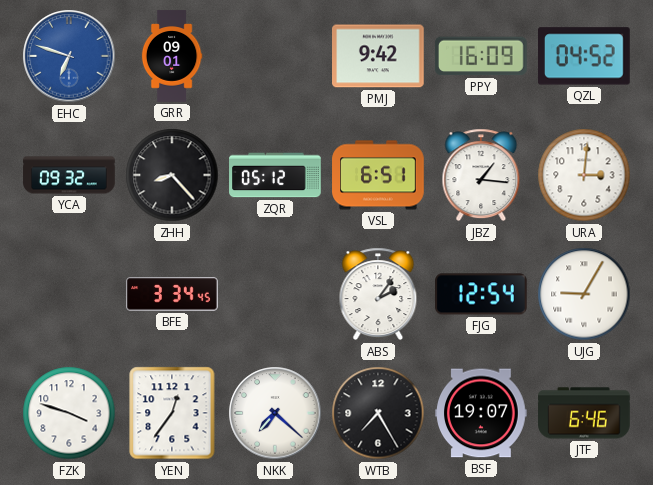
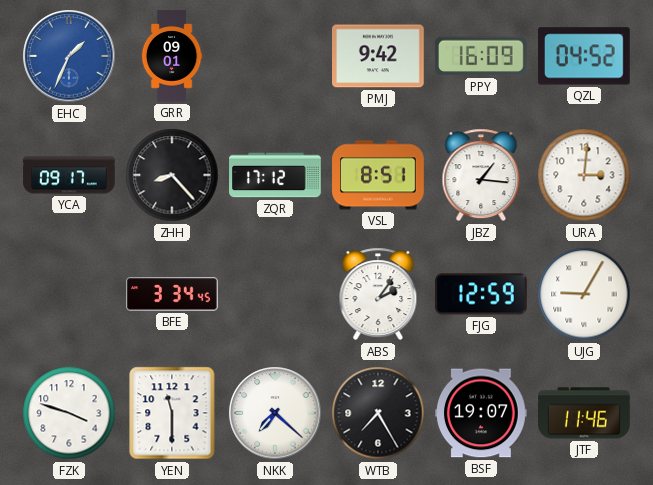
EHC: 6:48 -> 1:34
YCA: 09:32 -> 09:17
ZQR: 05:12 -> 17:12
VSL: 6:51 -> 8:51
FJG: 12:54 -> 12:59
YEN: 12:36 -> 11:30
JTF: 6:46 -> 11:46
